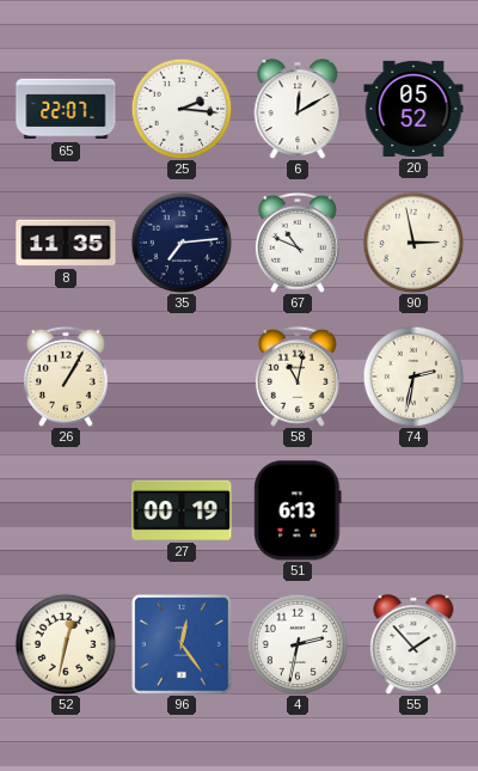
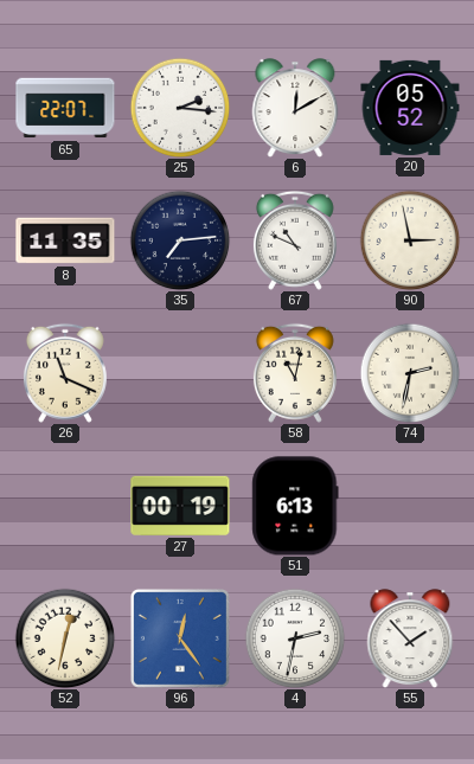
26: 1:05 -> 11:19
